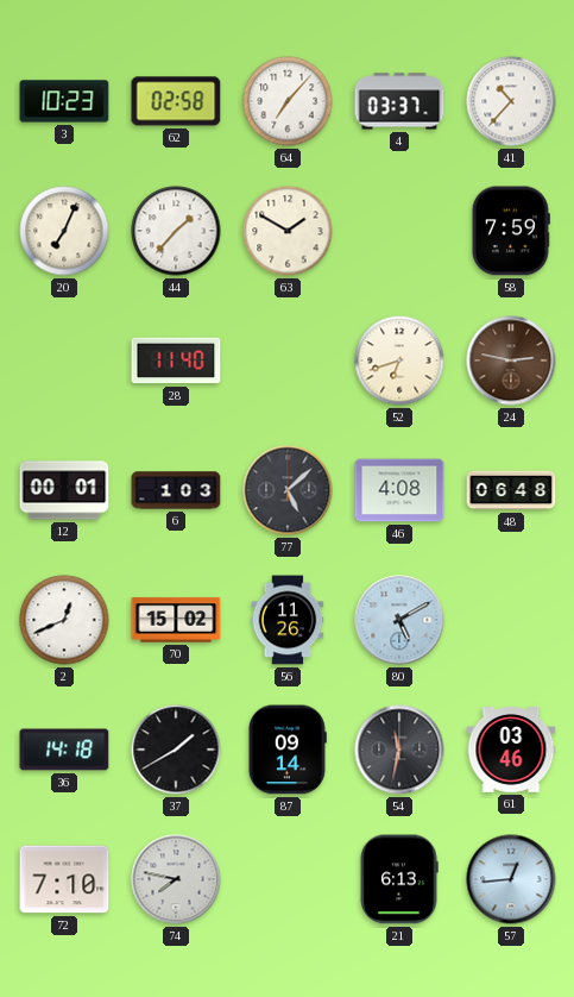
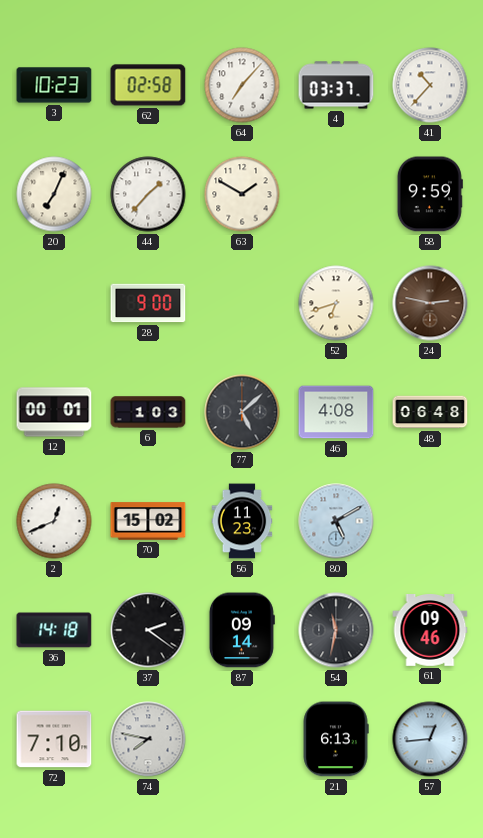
58: 7:59 -> 9:59
28: 11:40 -> 9:00
56: 11:26 -> 11:23
37: 1:40 -> 2:21
61: 03:46 -> 09:46
